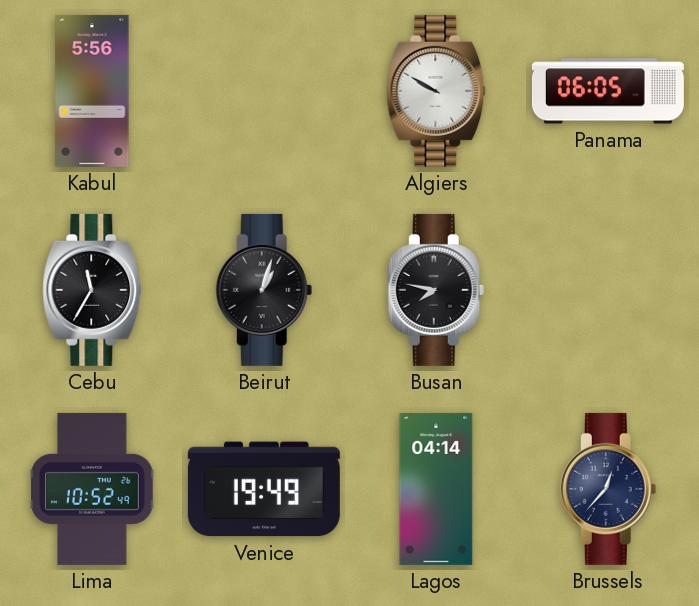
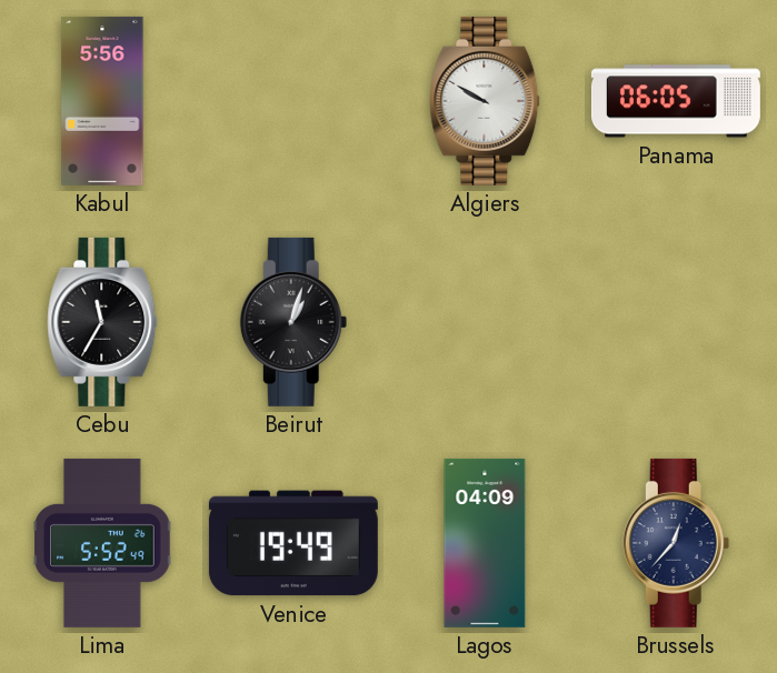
Busan: 7:47 -> none
Lima: 10:52 -> 5:52
Lagos: 04:14 -> 04:09
